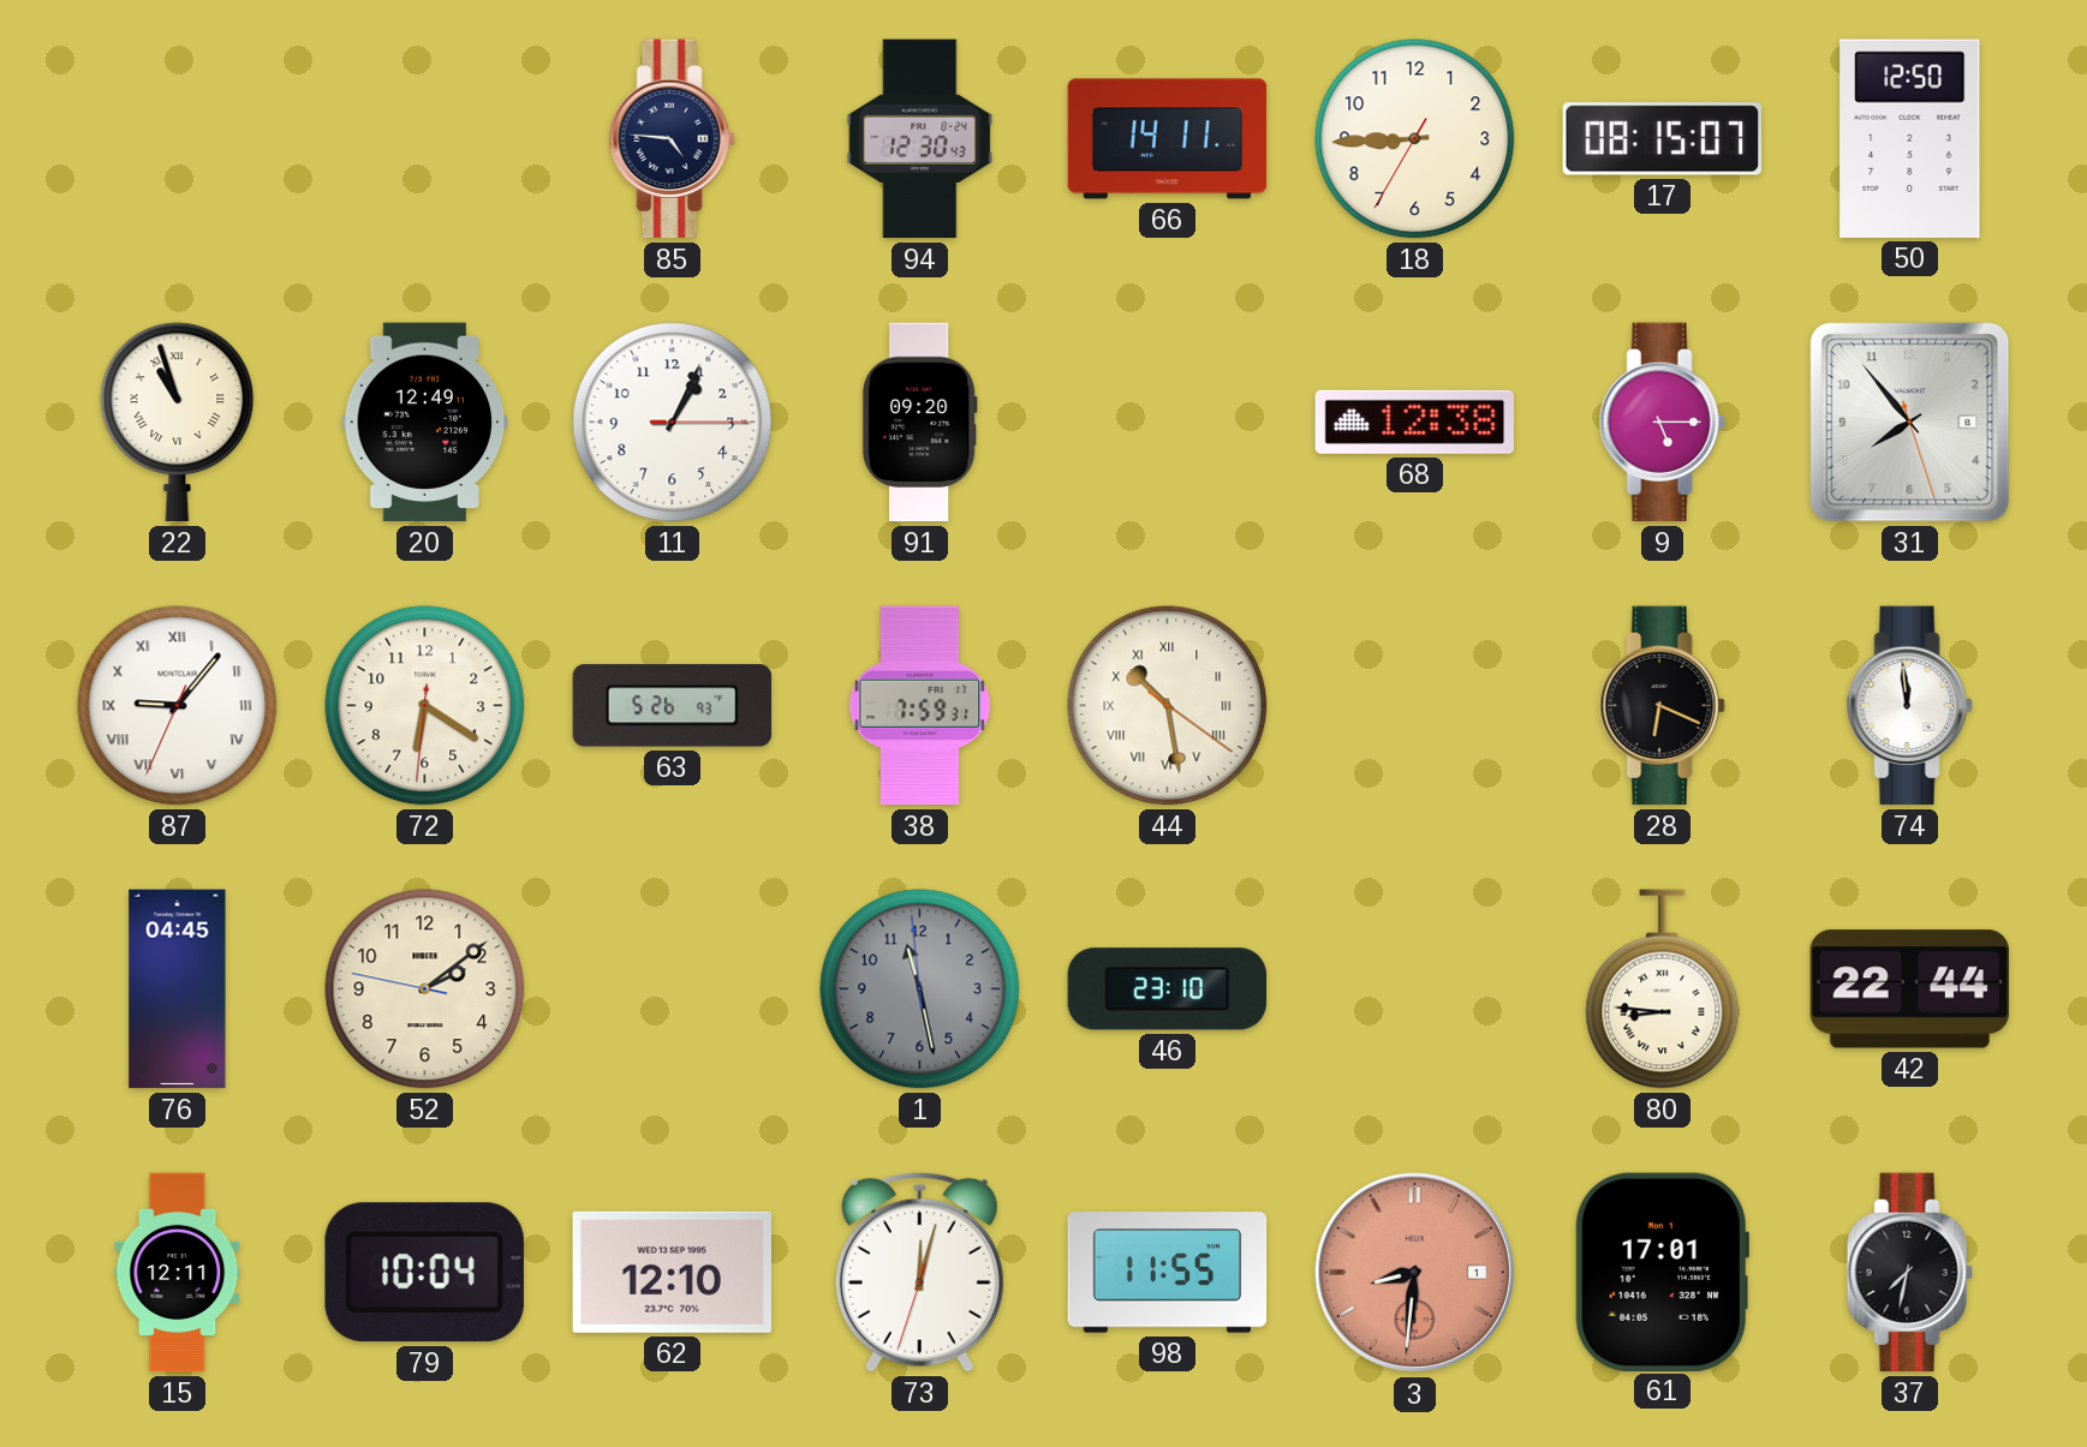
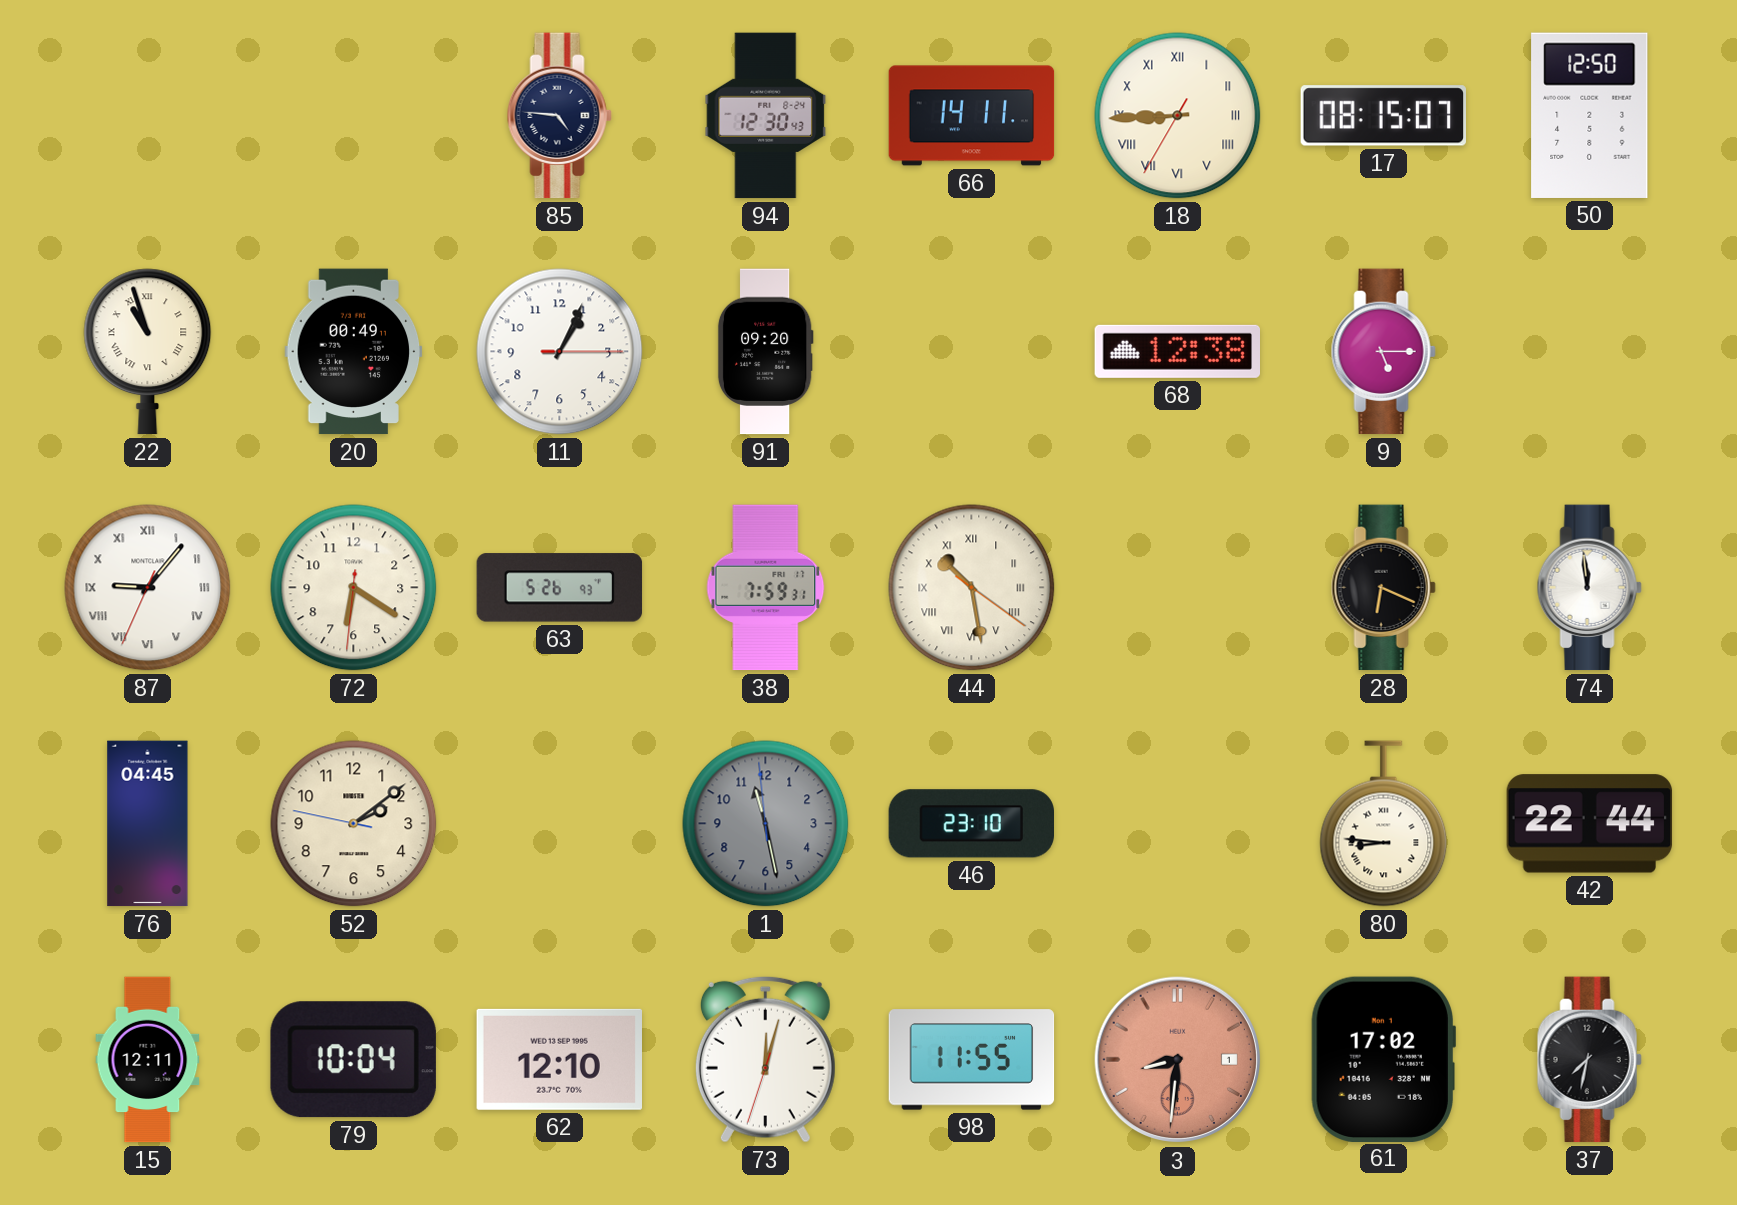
18 numerals: Arabic -> Roman
20: 12:49 -> 00:49
31: 7:53 -> none
61: 17:01 -> 17:02
